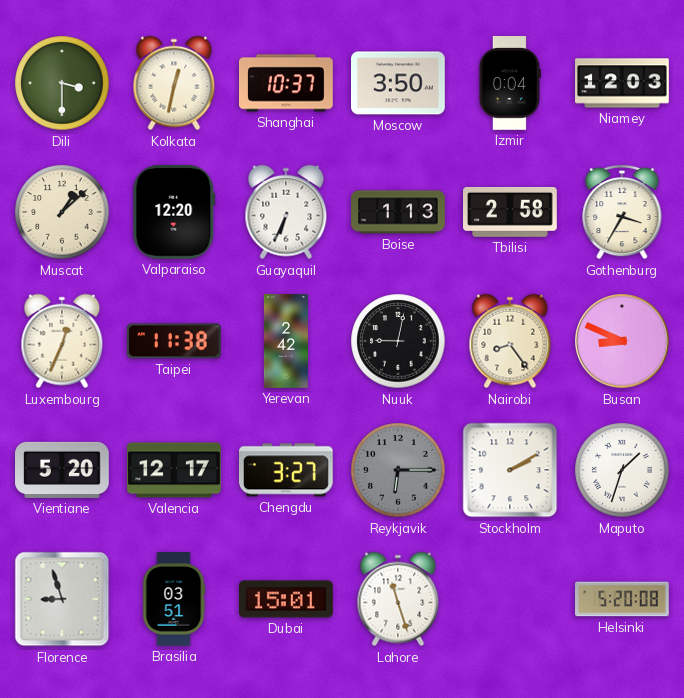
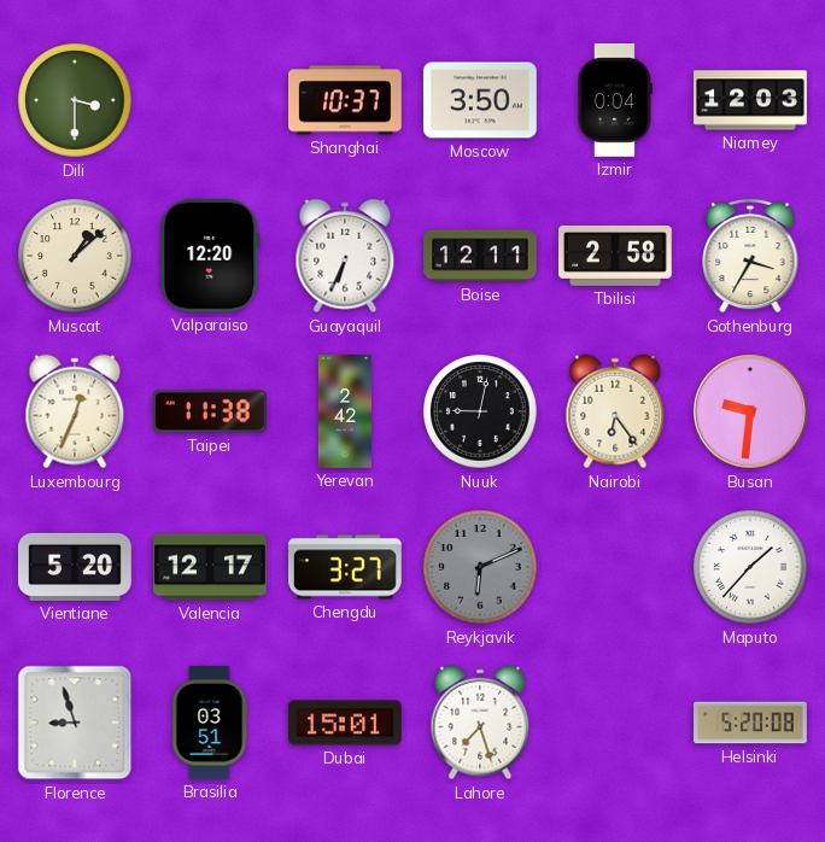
Kolkata: 12:32 -> none
Boise: 1:13 -> 12:11
Nairobi: 8:24 -> 6:24
Busan: 8:49 -> 9:31
Reykjavik: 6:15 -> 6:11
Stockholm: 2:10 -> none
Maputo: 1:33 -> 1:37
Lahore: 11:27 -> 7:27
